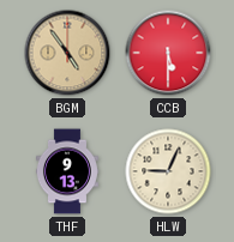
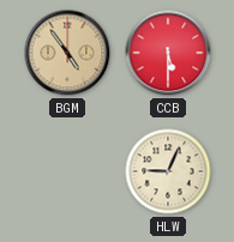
THF: 9:13 -> none
